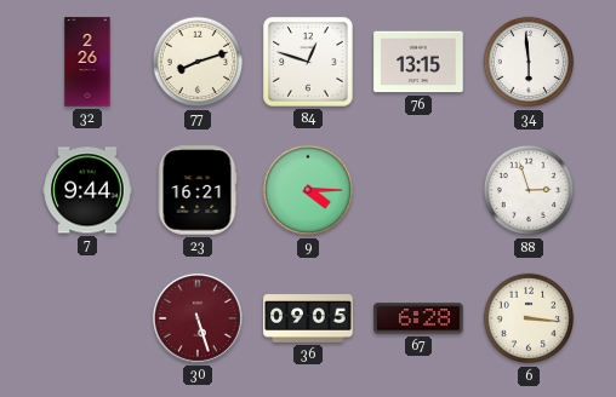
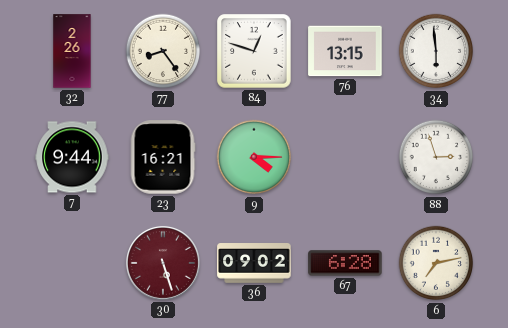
77: 8:12 -> 8:24
36: 09:05 -> 09:02
6: 3:16 -> 7:13
